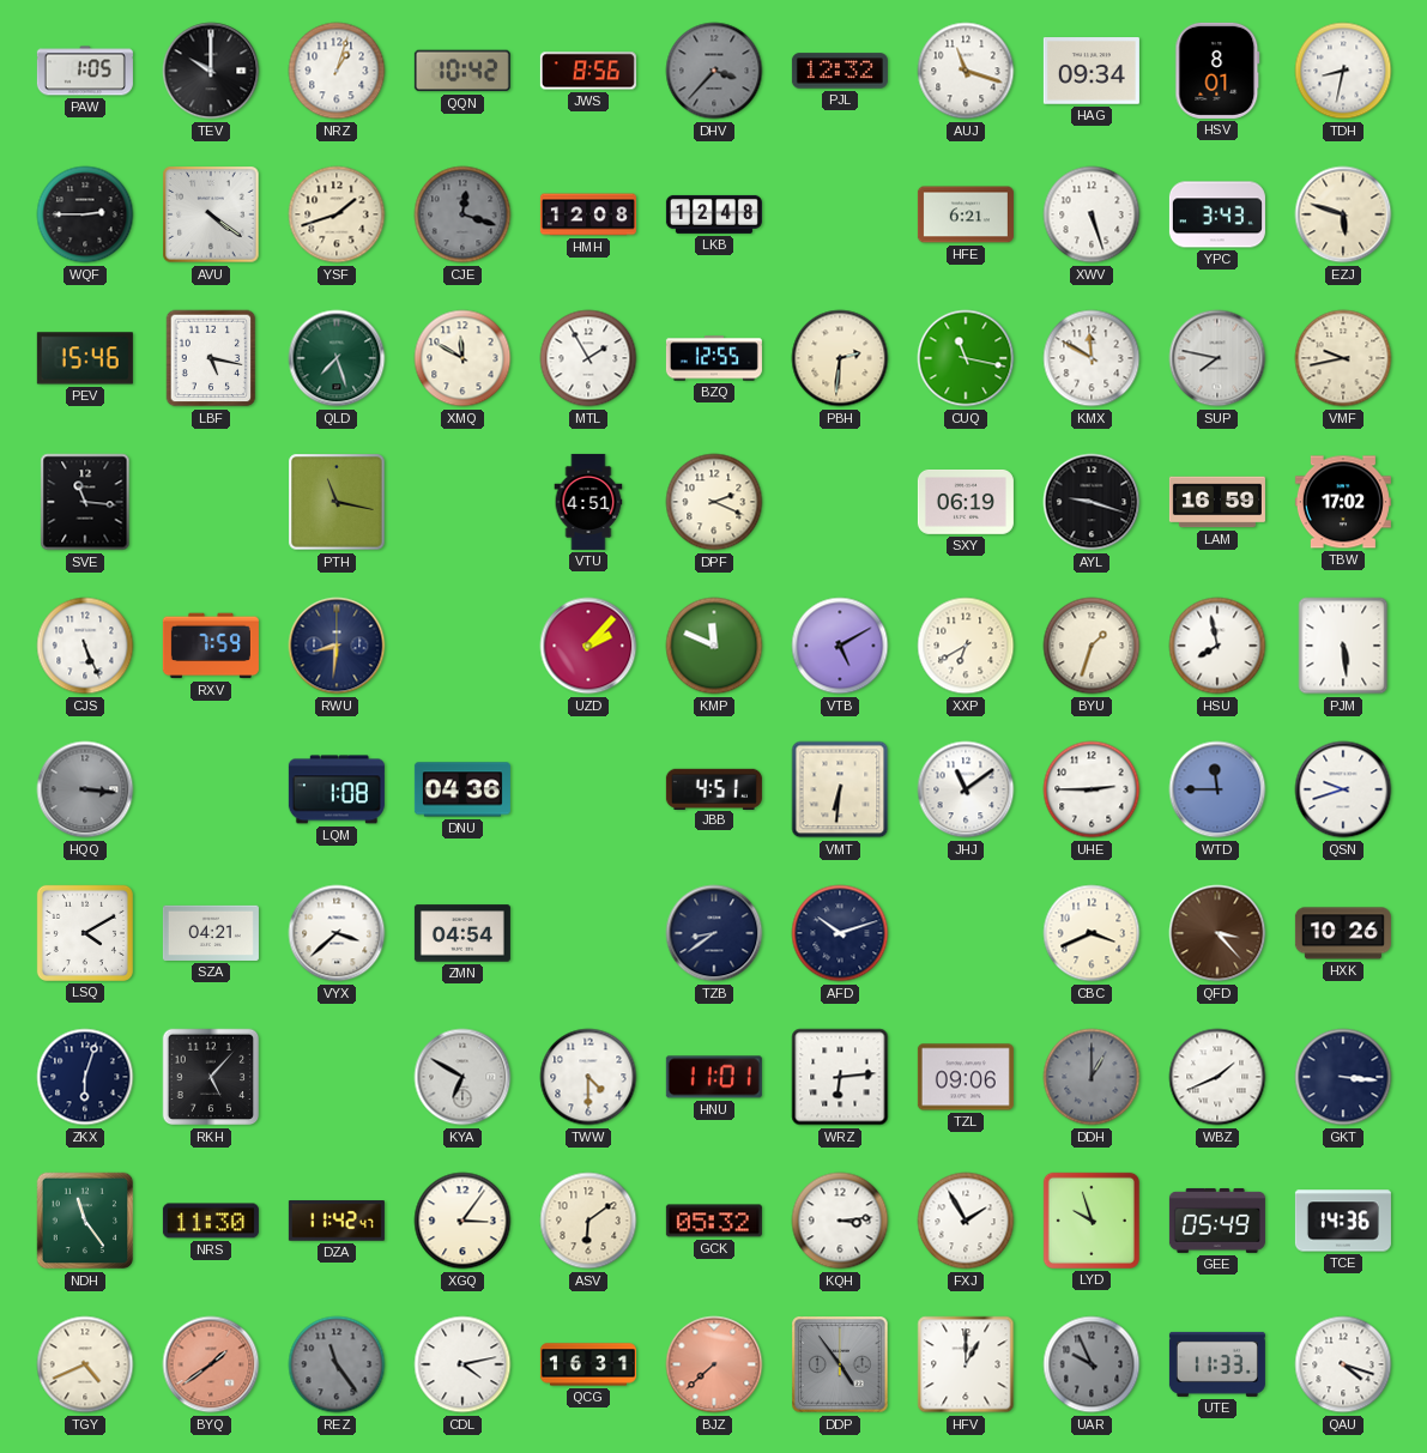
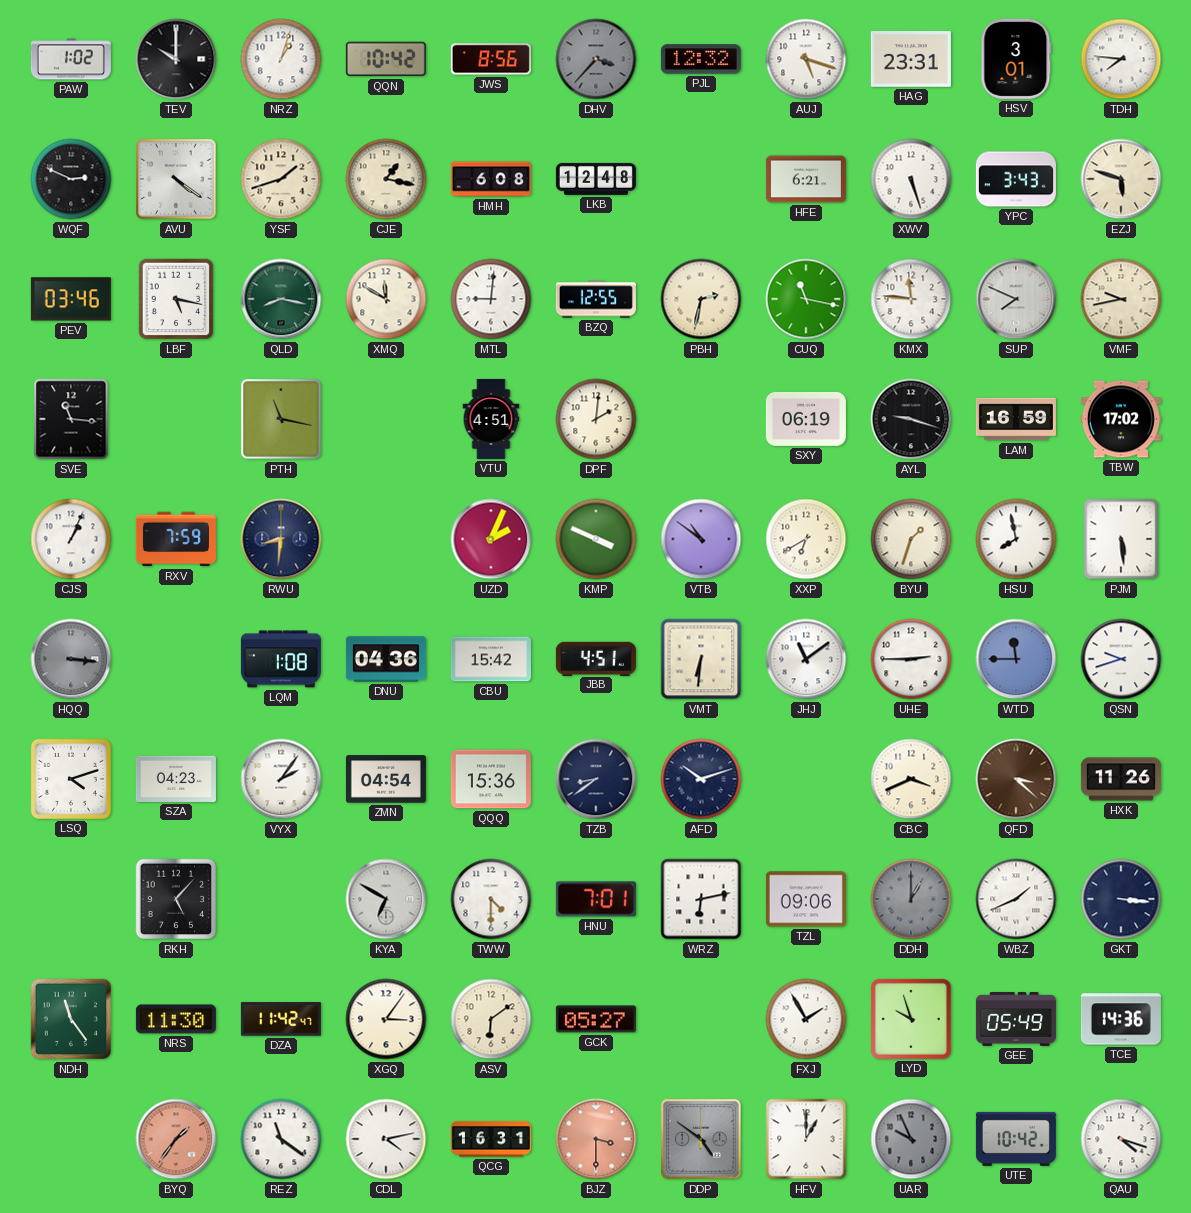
PAW: 1:05 -> 1:02
AUJ: 11:18 -> 5:18
HAG: 09:34 -> 23:31
HSV: 8:01 -> 3:01
TDH: 8:32 -> 7:46
WQF: 2:45 -> 2:49
CJE: 12:18 -> 1:17
CJE dial: grey -> cream
HMH: 12:08 -> 6:08
PEV: 15:46 -> 03:46
QLD: 7:27 -> 8:17
MTL: 1:55 -> 9:01
PBH: 2:31 -> 2:32
KMX: 11:50 -> 11:46
SUP: 7:47 -> 7:49
DPF: 2:19 -> 2:01
CJS: 5:26 -> 1:04
UZD: 2:07 -> 2:04
KMP: 11:49 -> 3:49
VTB: 5:10 -> 10:51
CBU: none -> 15:42
LSQ: 4:10 -> 4:12
SZA: 04:21 -> 04:23
VYX: 3:38 -> 2:06
QQQ: none -> 15:36
QFD: 3:23 -> 3:22
HXK: 10:26 -> 11:26
ZKX: 6:03 -> none
HNU: 11:01 -> 7:01
WRZ: 6:14 -> 6:13
GCK: 05:32 -> 05:27
KQH: 3:14 -> none
TGY: 4:41 -> none
BYQ: 1:39 -> 1:36
REZ: 11:24 -> 11:21
REZ dial: grey -> white
BJZ: 7:38 -> 3:30
DDP: 4:54 -> 4:51
UTE: 11:33 -> 10:42
